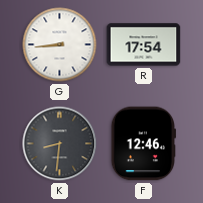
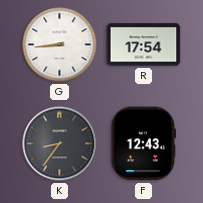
K: 8:31 -> 8:36
F: 12:46 -> 12:43
